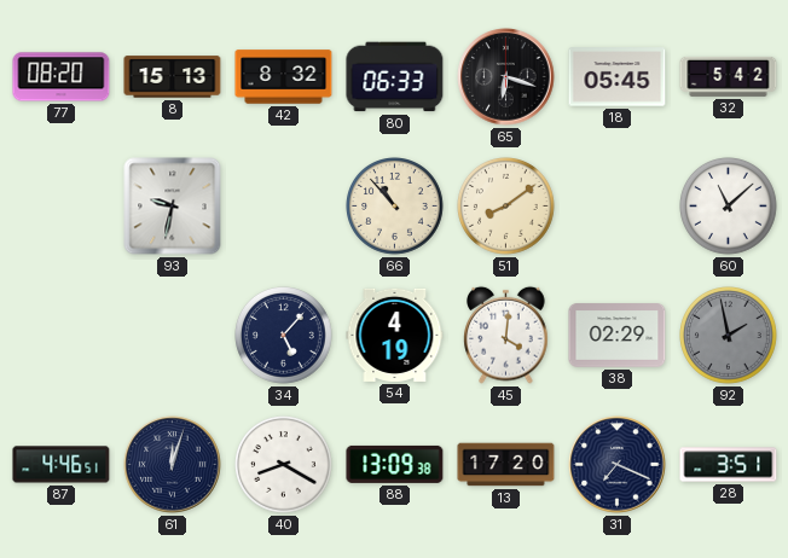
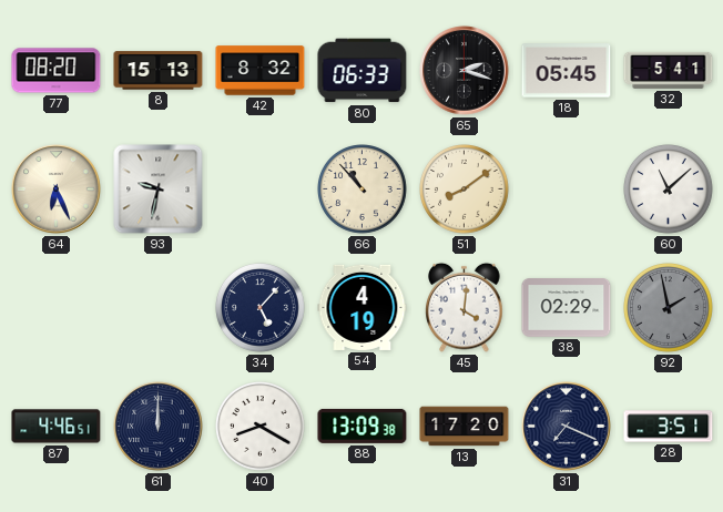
65: 6:18 -> 2:18
32: 5:42 -> 5:41
64: none -> 6:26
61: 12:03 -> 12:00
